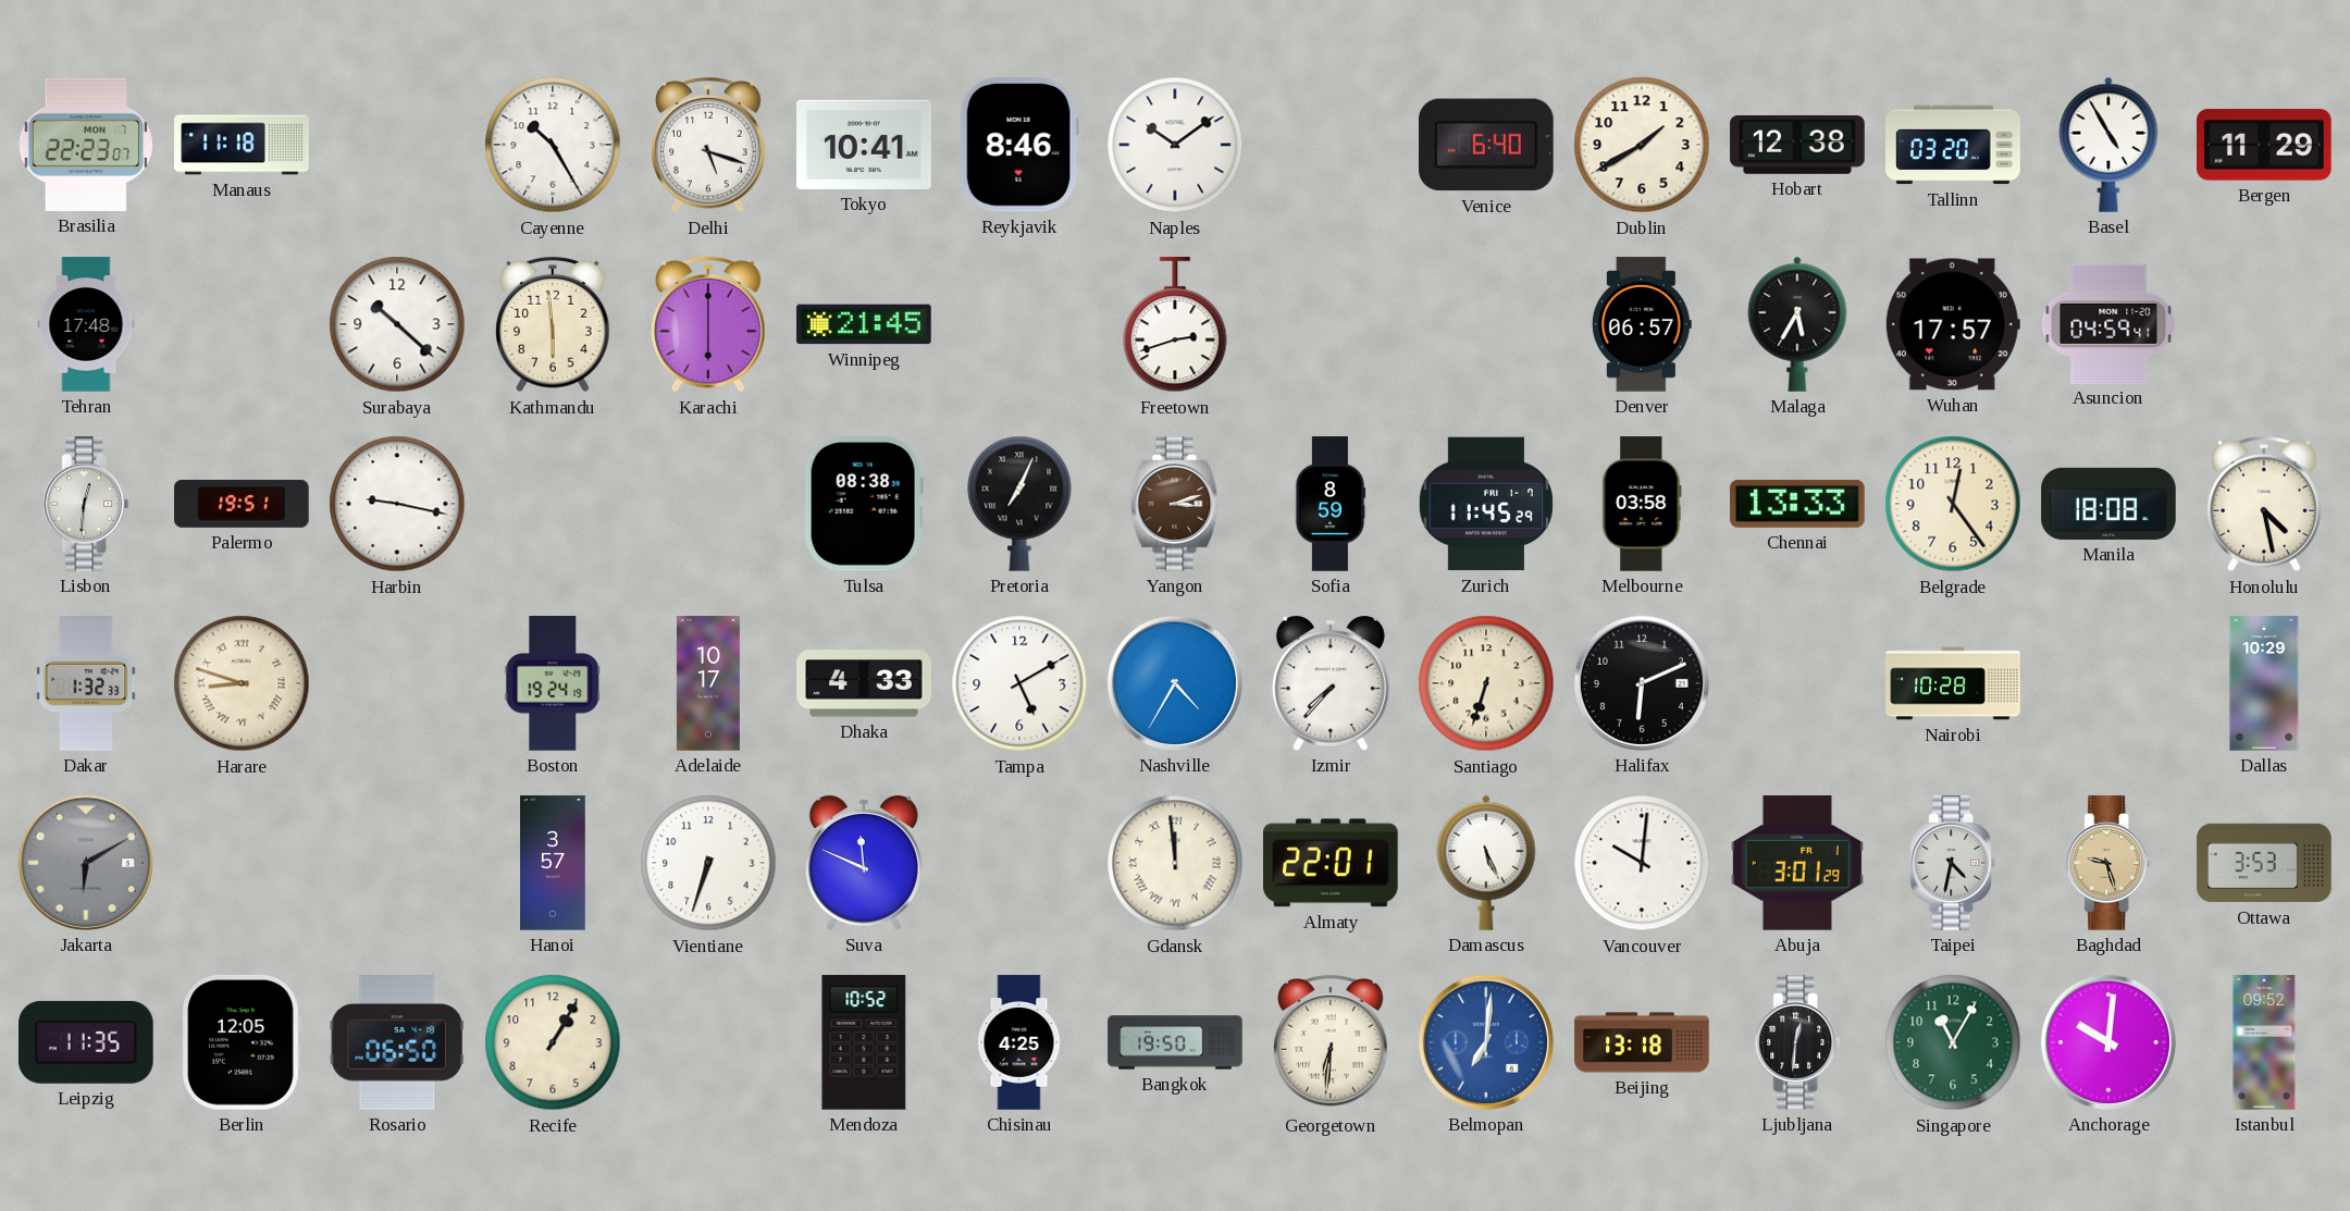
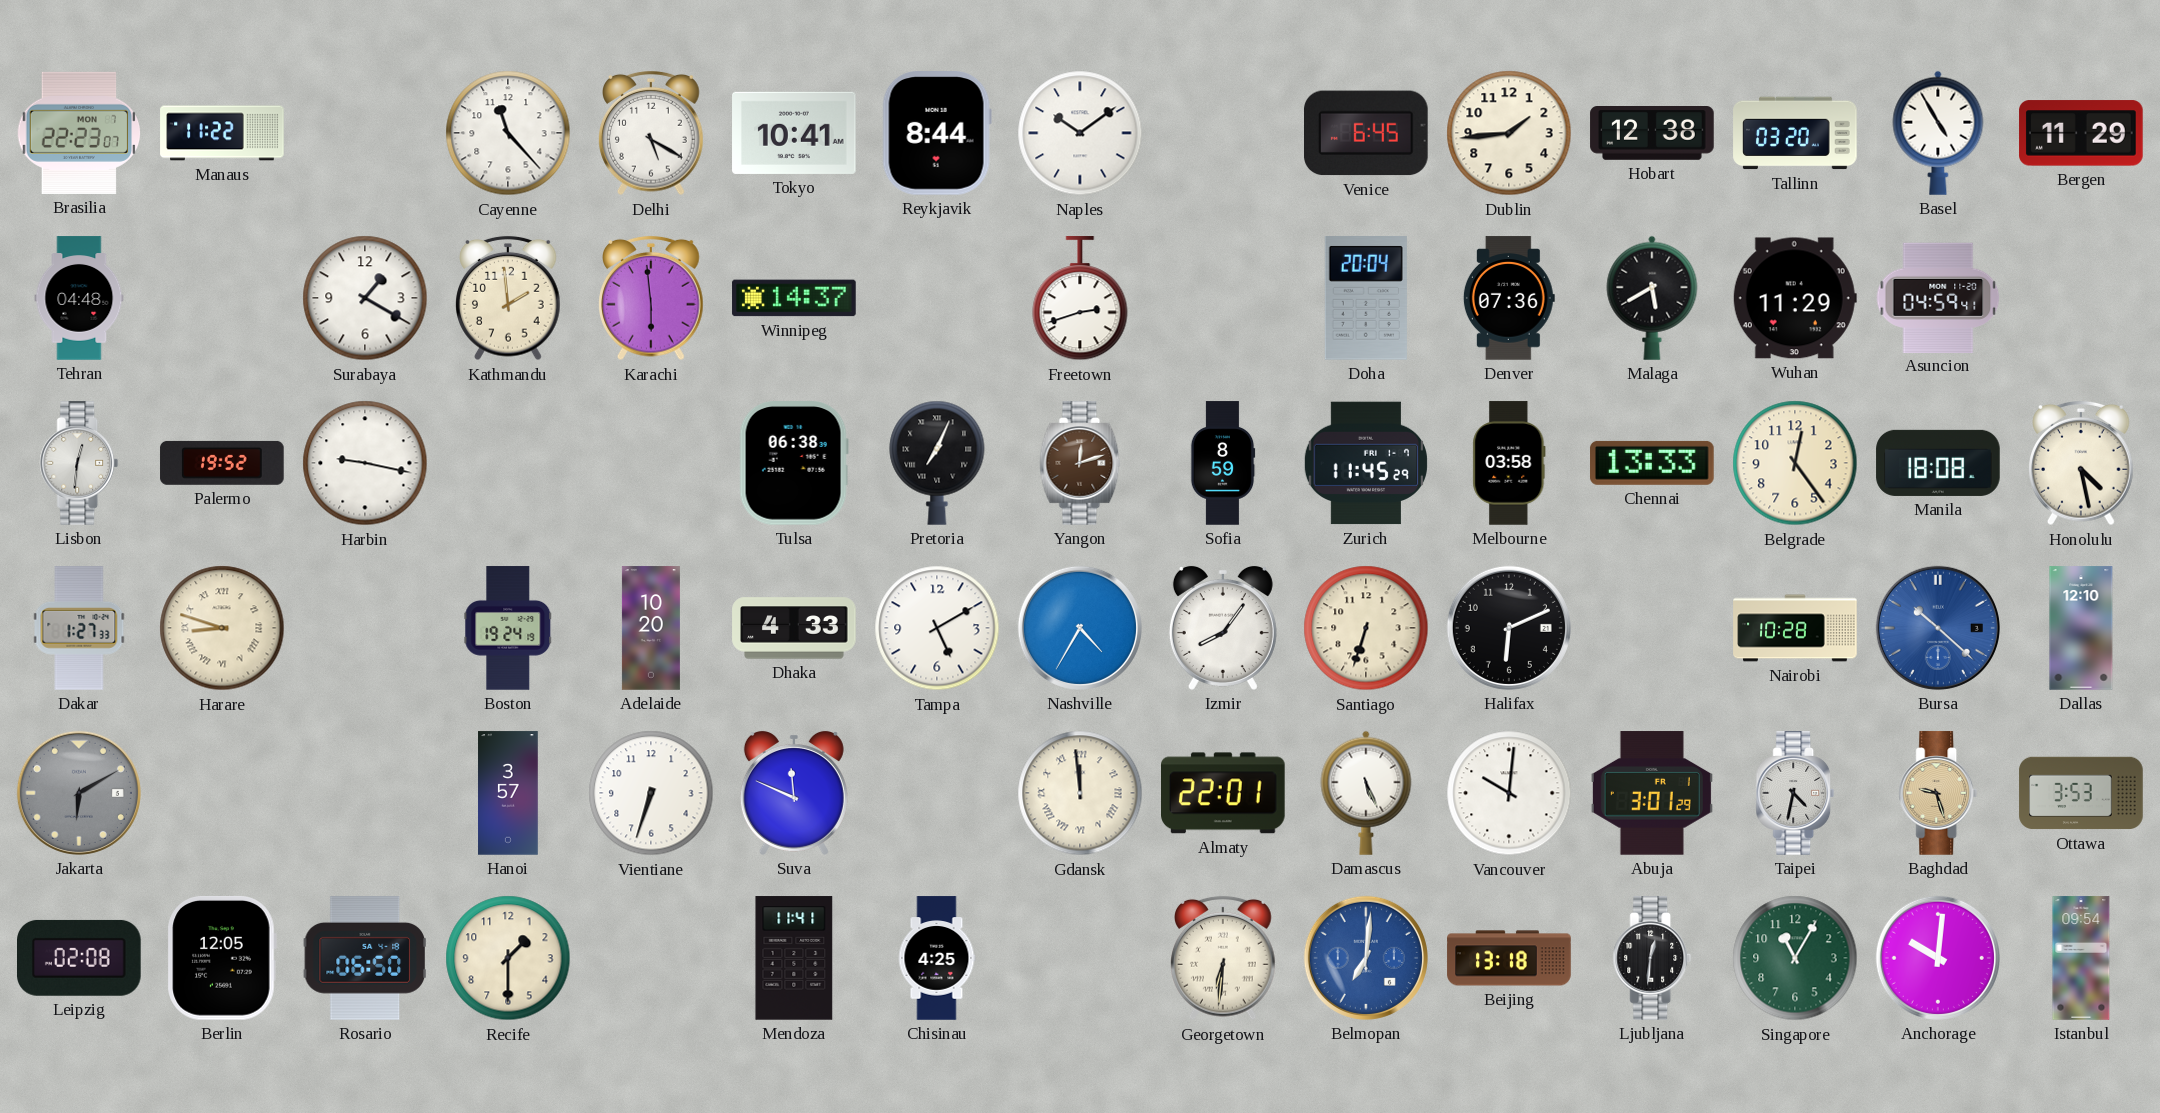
Manaus: 11:18 -> 11:22
Cayenne: 10:25 -> 11:23
Delhi: 5:18 -> 5:20
Reykjavik: 8:46 -> 8:44
Venice: 6:40 -> 6:45
Dublin: 1:40 -> 1:44
Tehran: 17:48 -> 04:48
Surabaya: 10:22 -> 1:20
Kathmandu: 5:59 -> 1:59
Karachi: 6:00 -> 5:59
Winnipeg: 21:45 -> 14:37
Doha: none -> 20:04
Denver: 06:57 -> 07:36
Malaga: 5:35 -> 5:40
Wuhan: 17:57 -> 11:29
Palermo: 19:51 -> 19:52
Tulsa: 08:38 -> 06:38
Yangon: 3:12 -> 12:12
Dakar: 1:32 -> 1:27
Adelaide: 10:17 -> 10:20
Izmir: 7:37 -> 8:06
Bursa: none -> 10:22
Dallas: 10:29 -> 12:10
Leipzig: 11:35 -> 02:08
Recife: 1:05 -> 1:30
Mendoza: 10:52 -> 11:41
Bangkok: 19:50 -> none
Istanbul: 09:52 -> 09:54
